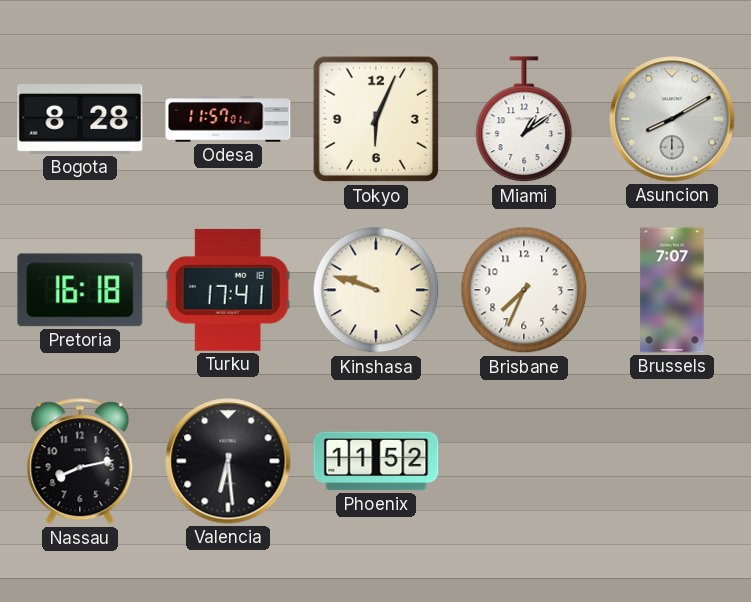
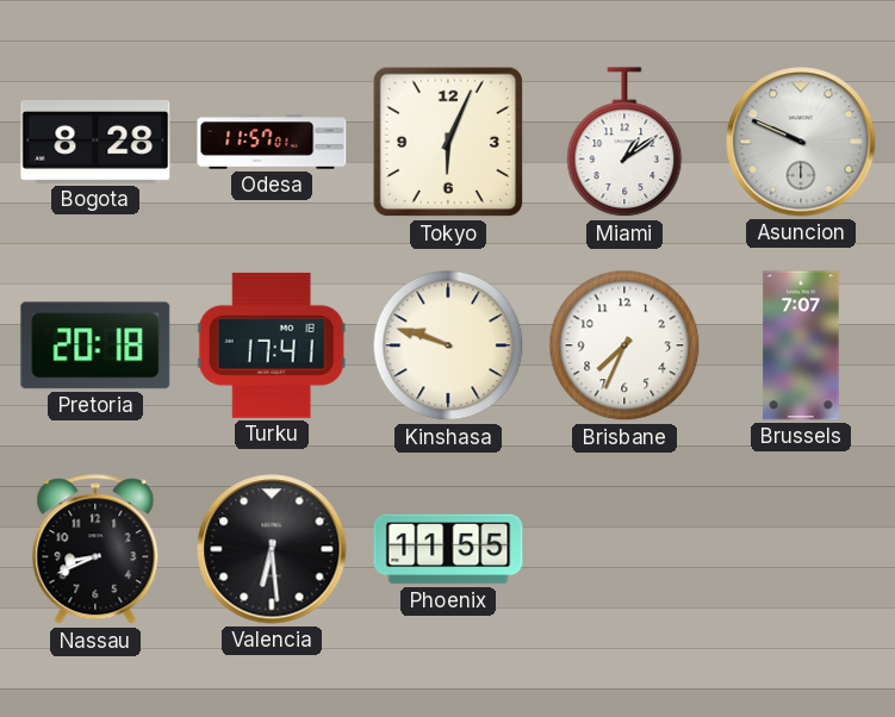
Asuncion: 8:10 -> 9:49
Pretoria: 16:18 -> 20:18
Nassau: 8:13 -> 8:41
Phoenix: 11:52 -> 11:55
